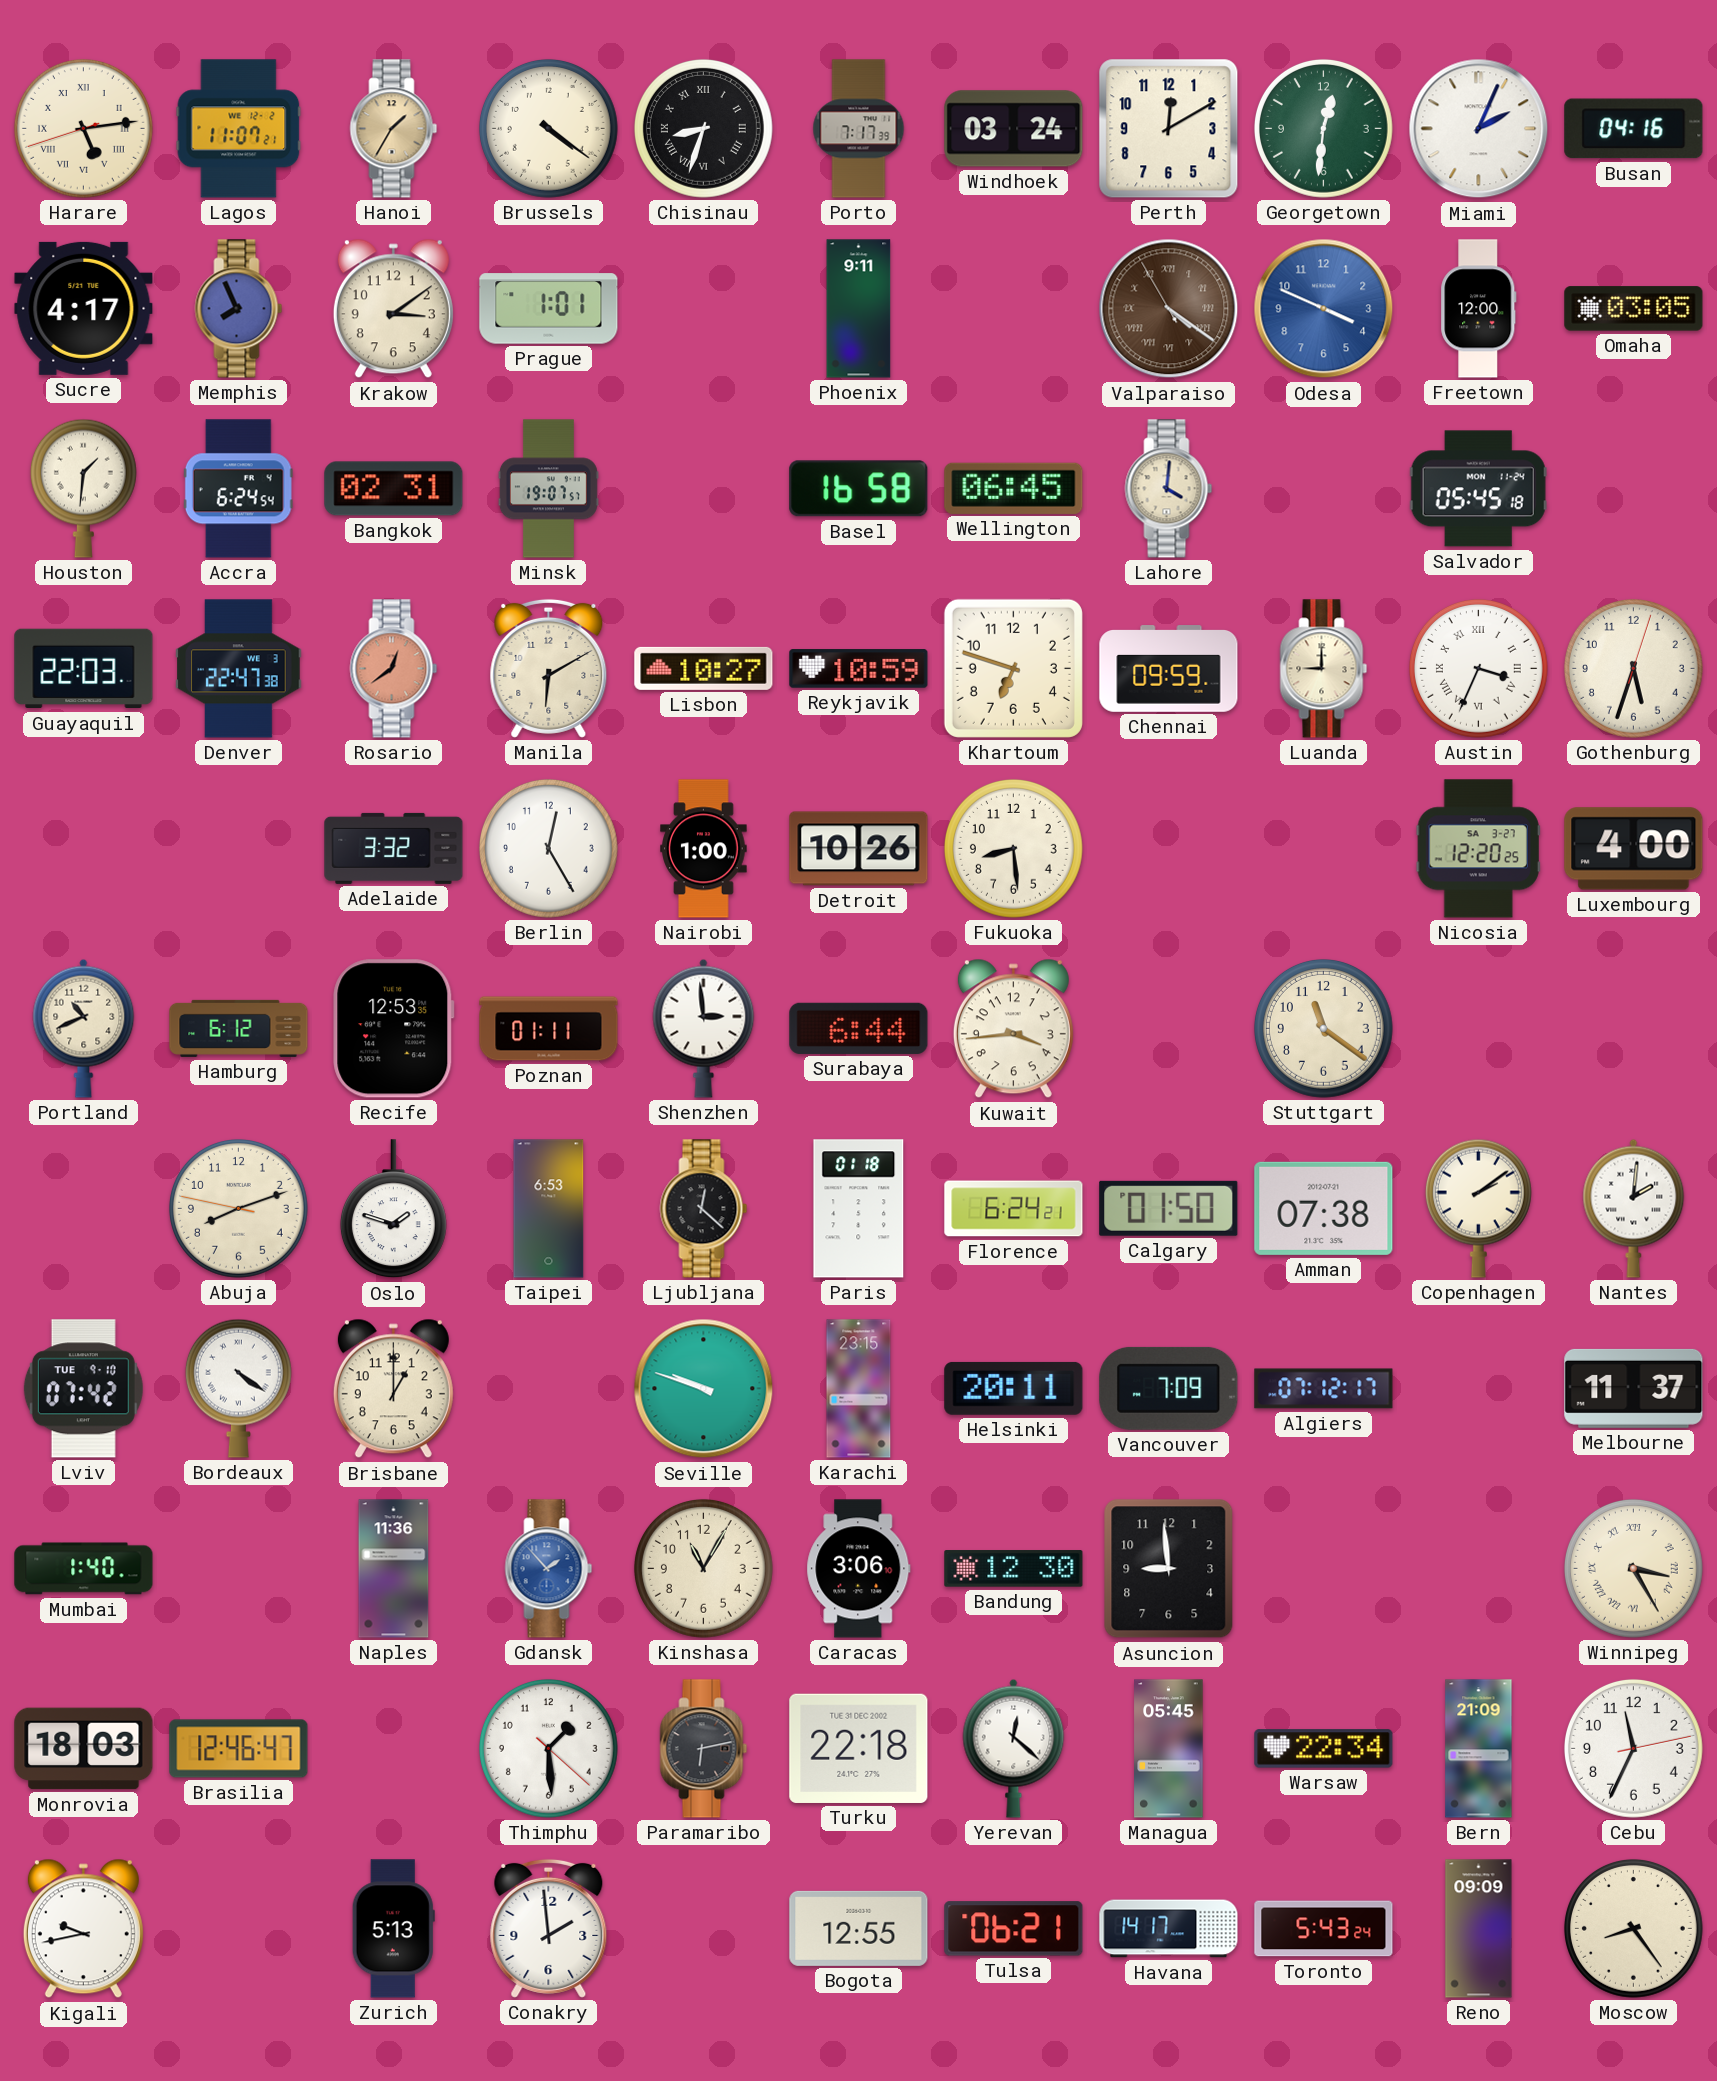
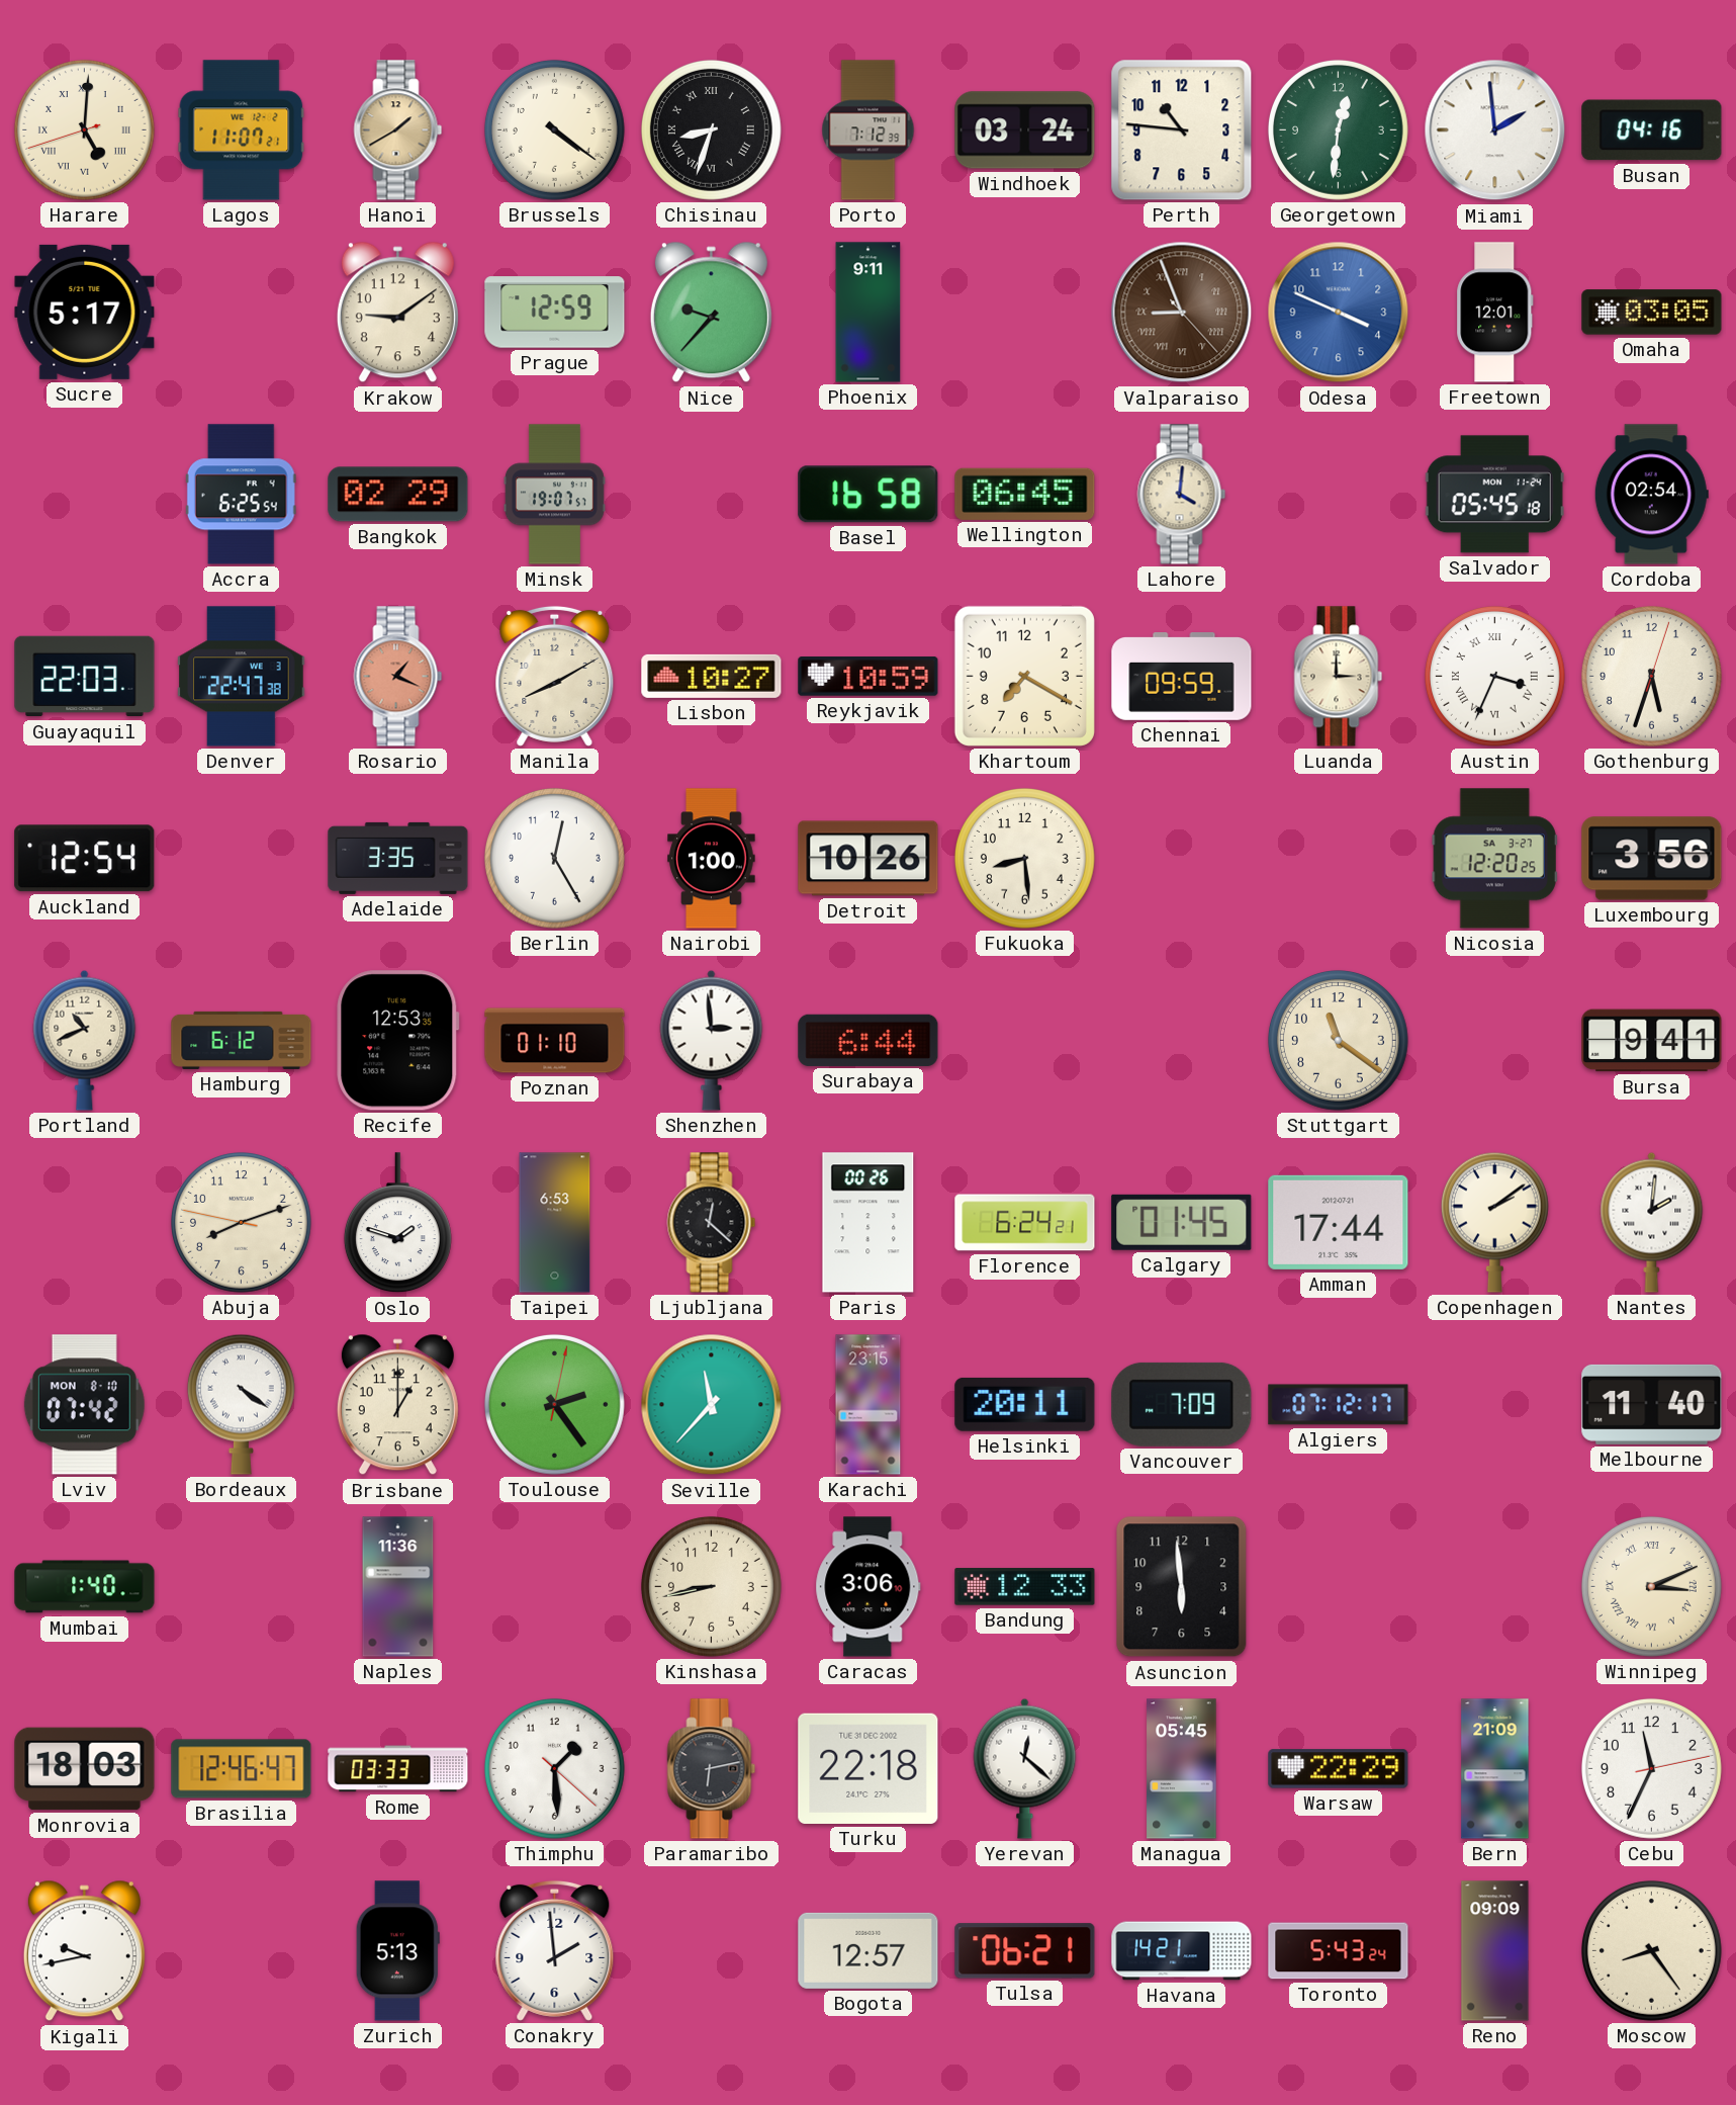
Harare: 5:13 -> 5:00
Hanoi: 1:35 -> 1:40
Porto: 7:17 -> 7:12
Perth: 12:10 -> 10:46
Miami: 2:04 -> 1:59
Sucre: 4:17 -> 5:17
Memphis: 7:56 -> none
Krakow: 3:09 -> 9:09
Prague: 1:01 -> 12:59
Nice: none -> 9:37
Valparaiso: 4:20 -> 8:56
Freetown: 12:00 -> 12:01
Houston: 1:31 -> none
Accra: 6:24 -> 6:25
Bangkok: 02:31 -> 02:29
Cordoba: none -> 02:54
Rosario: 12:39 -> 1:19
Manila: 6:10 -> 8:10
Khartoum: 6:48 -> 7:20
Luanda: 9:00 -> 3:00
Auckland: none -> 12:54
Adelaide: 3:32 -> 3:35
Luxembourg: 4:00 -> 3:56
Poznan: 01:11 -> 01:10
Kuwait: 3:44 -> none
Bursa: none -> 9:41
Paris: 01:18 -> 00:26
Calgary: 01:50 -> 01:45
Amman: 07:38 -> 17:44
Lviv date: TUE 9-10 -> MON 8-10
Toulouse: none -> 2:24
Seville: 9:48 -> 11:37
Melbourne: 11:37 -> 11:40
Gdansk: 1:53 -> none
Kinshasa: 11:05 -> 8:43
Bandung: 12:30 -> 12:33
Asuncion: 8:59 -> 5:59
Winnipeg: 3:25 -> 3:11
Rome: none -> 03:33
Warsaw: 22:34 -> 22:29
Bogota: 12:55 -> 12:57
Havana: 14:17 -> 14:21
